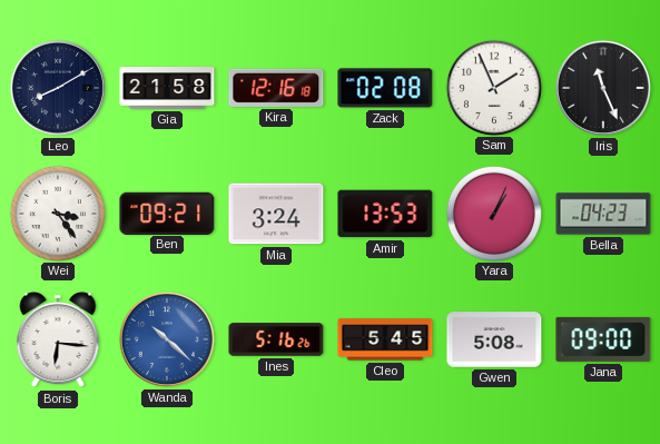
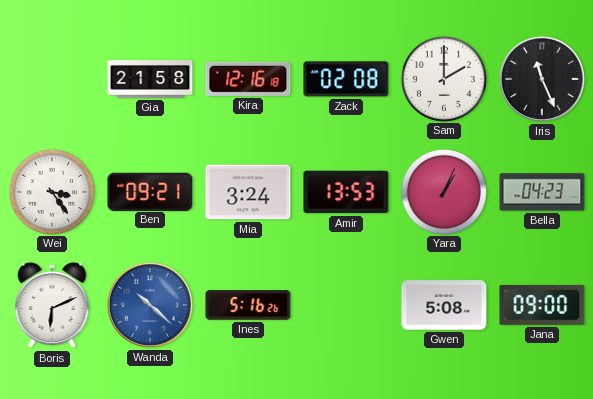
Leo: 8:10 -> none
Sam: 1:56 -> 2:00
Boris: 6:16 -> 6:11
Cleo: 5:45 -> none
